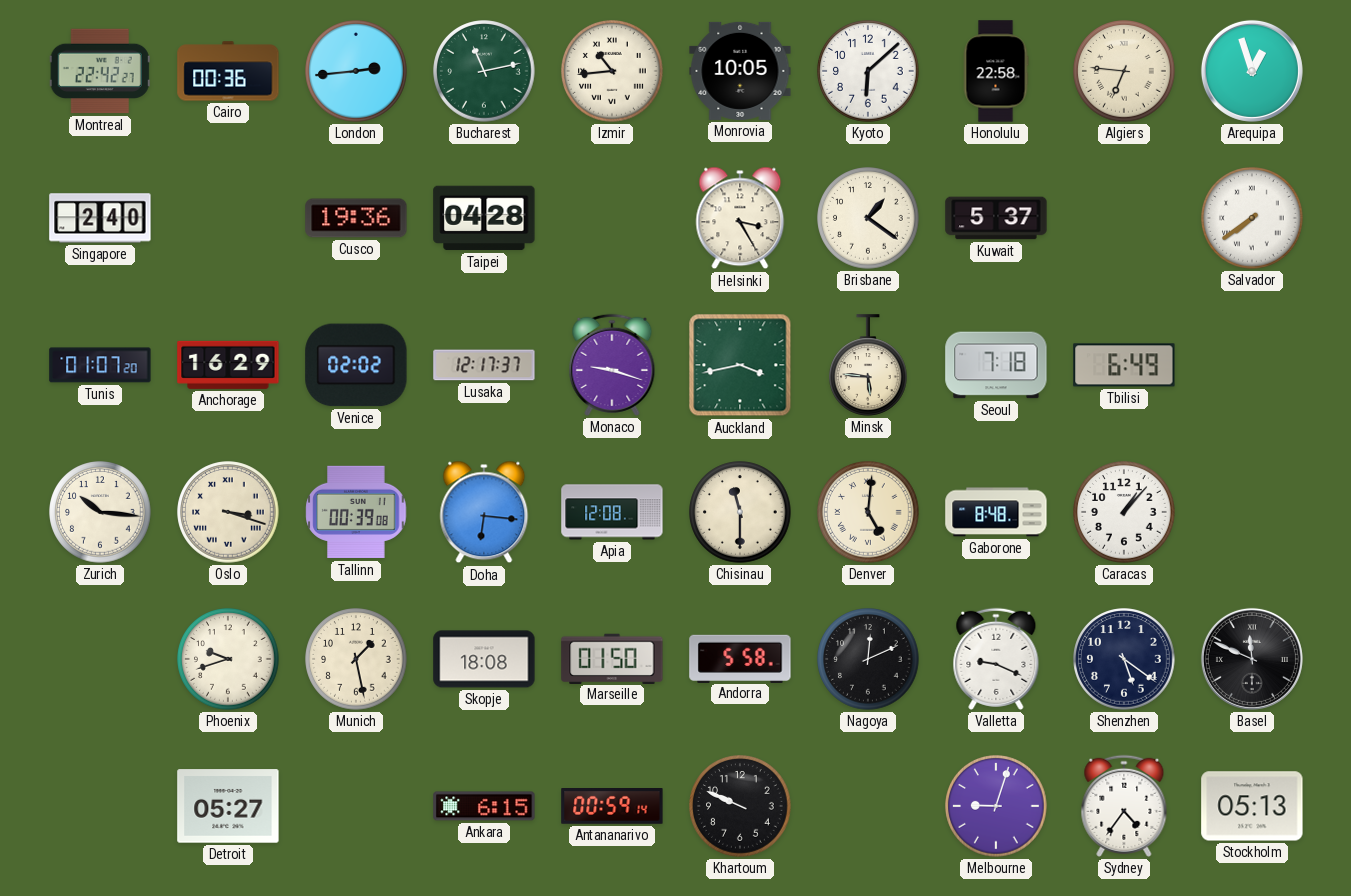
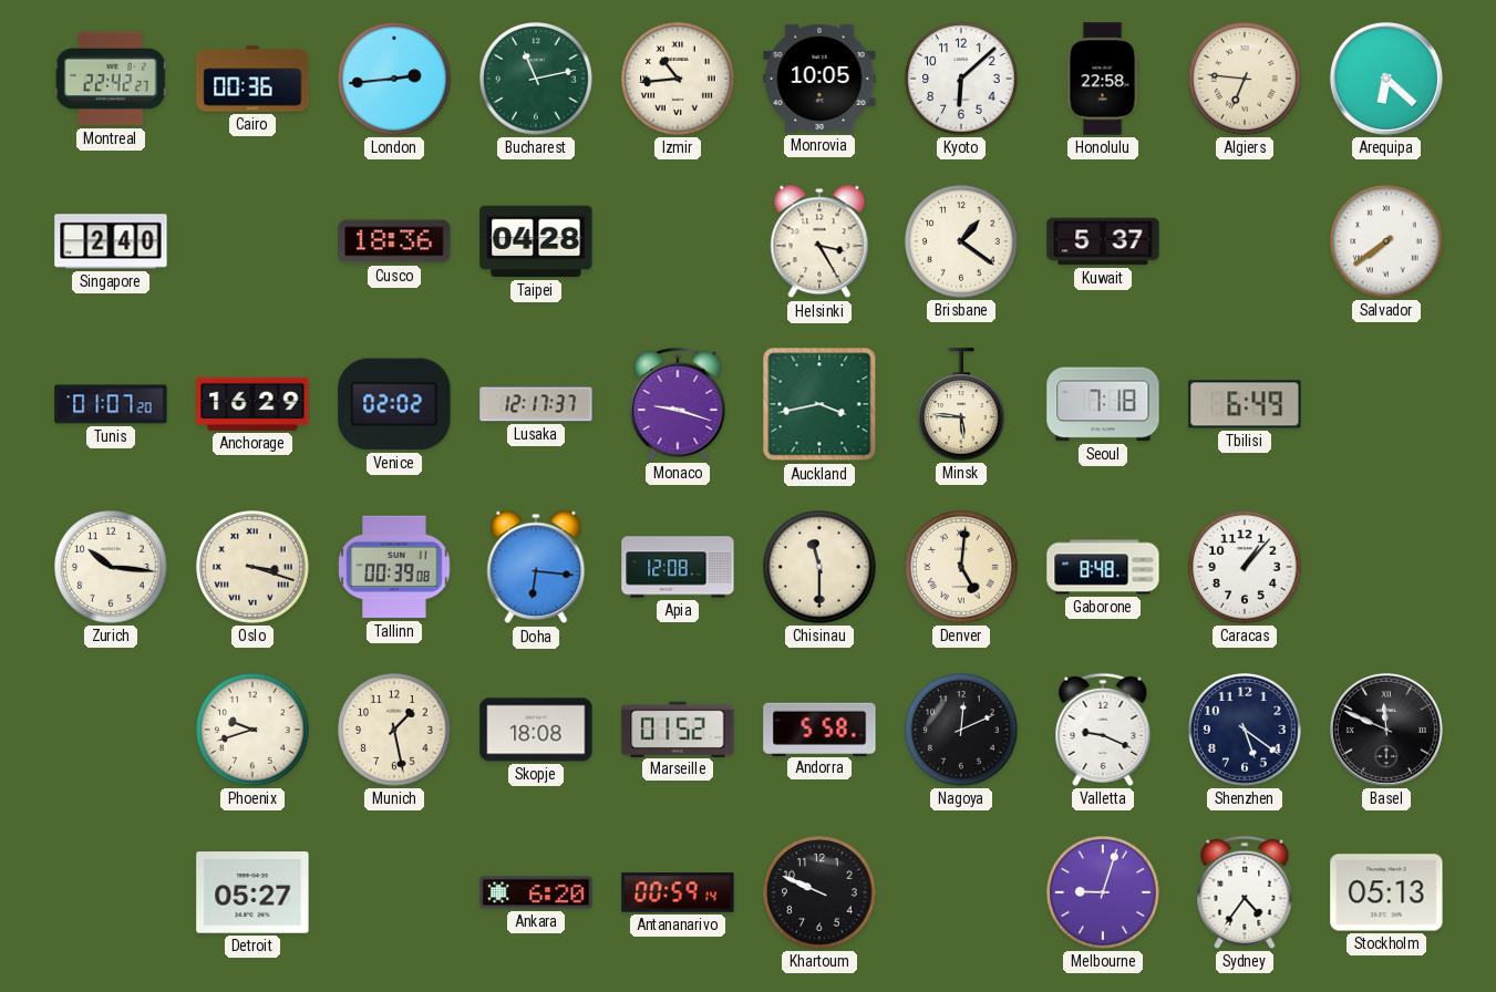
Arequipa: 12:57 -> 6:22
Cusco: 19:36 -> 18:36
Marseille: 01:50 -> 01:52
Ankara: 6:15 -> 6:20
